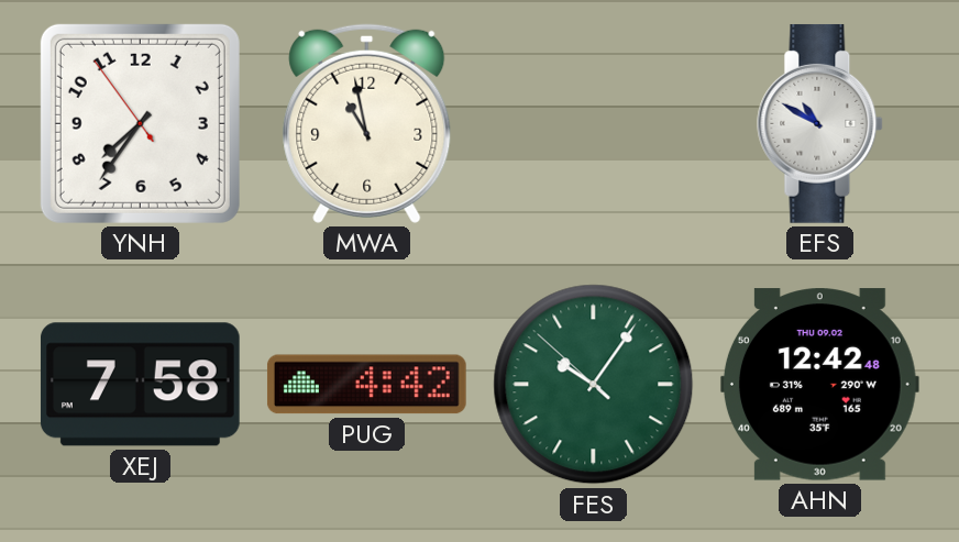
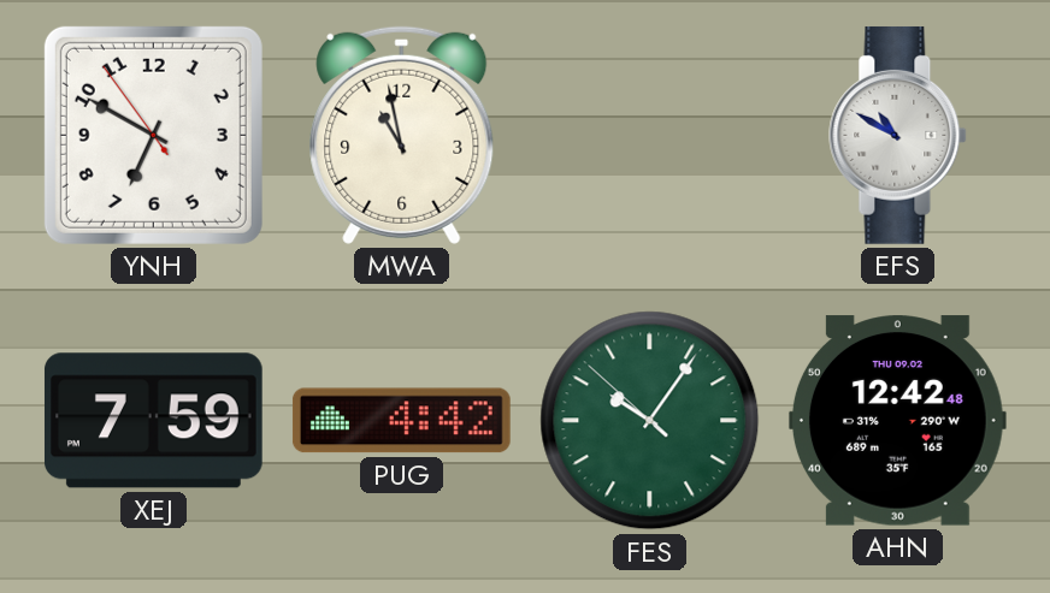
YNH: 7:35 -> 6:49
XEJ: 7:58 -> 7:59
